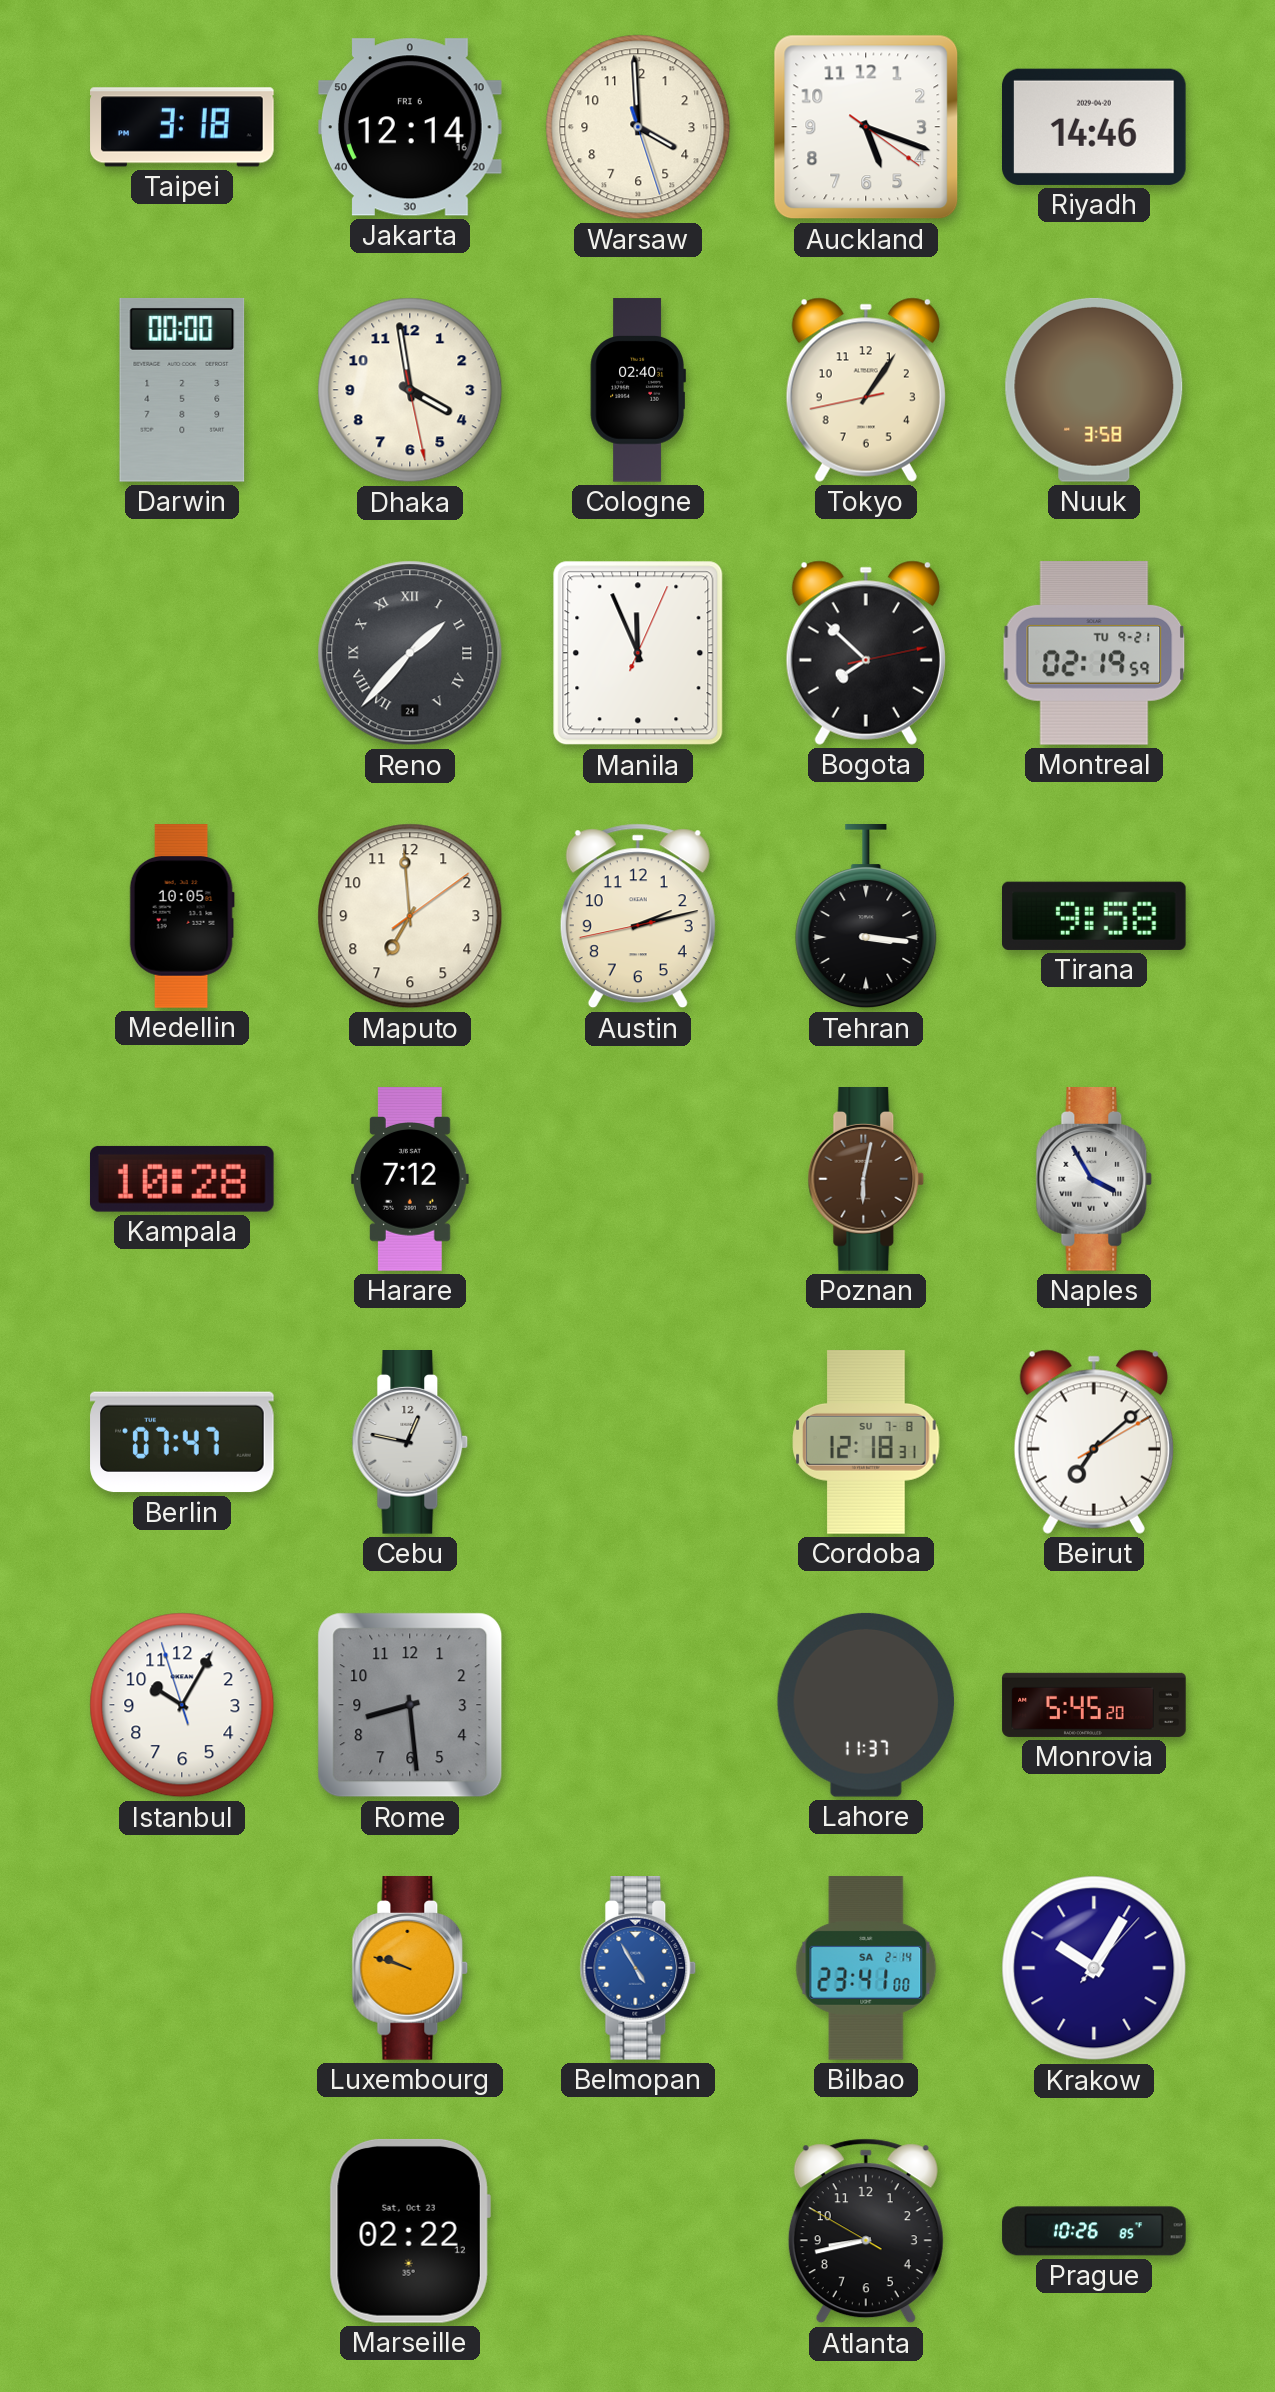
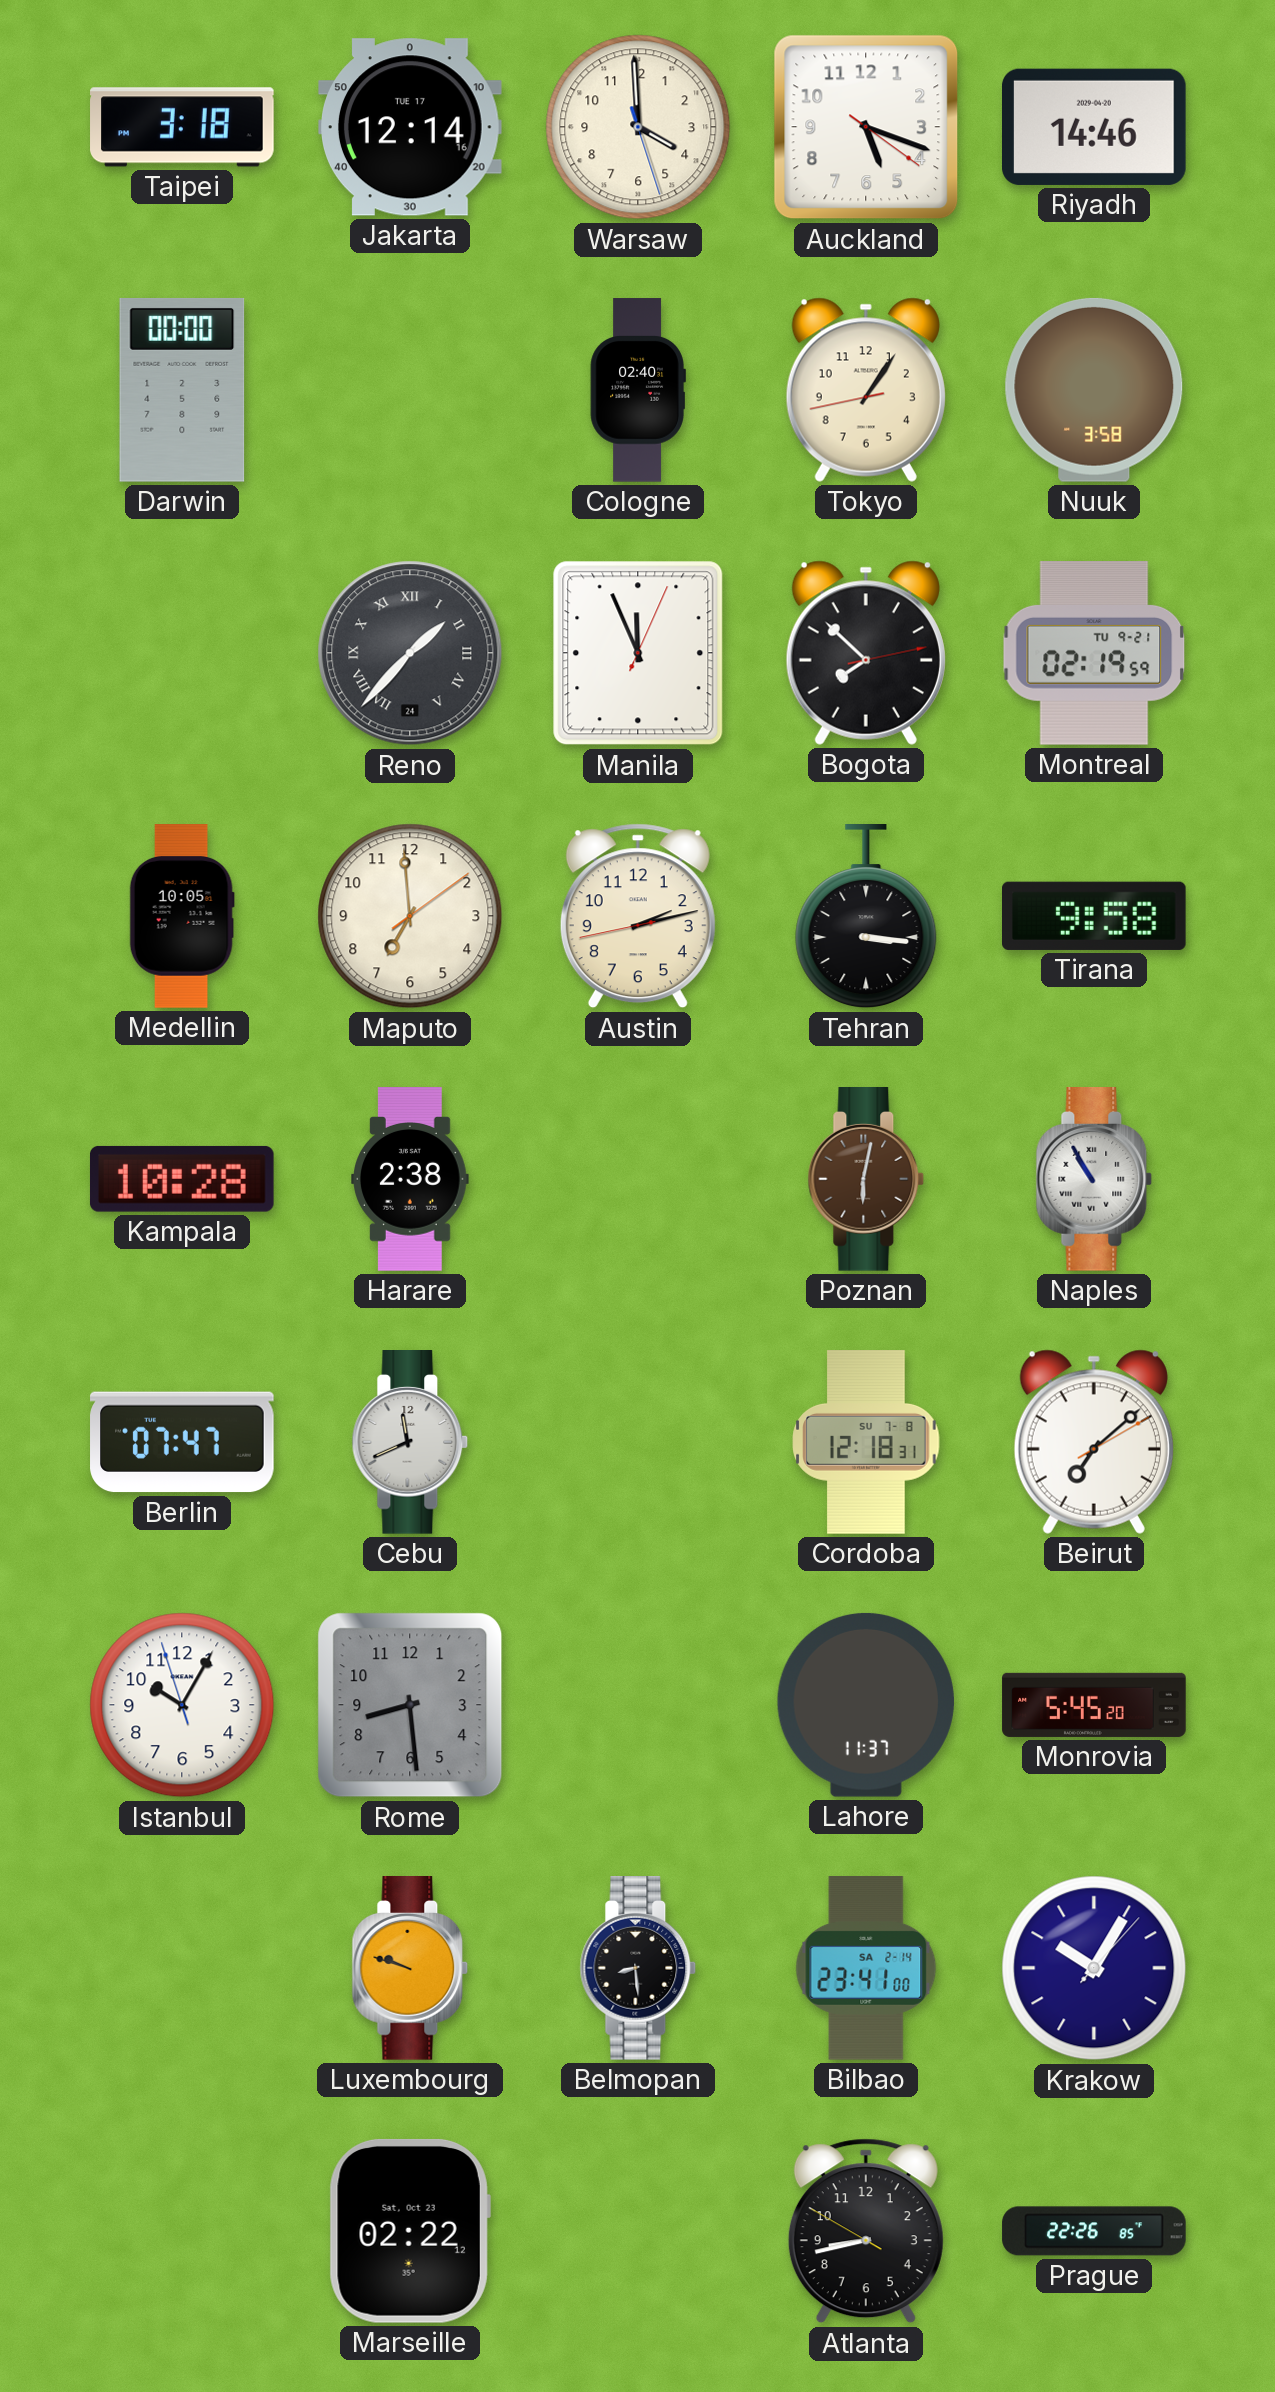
Jakarta date: FRI 6 -> TUE 17
Dhaka: 3:58 -> none
Harare: 7:12 -> 2:38
Naples: 3:55 -> 10:55
Cebu: 12:47 -> 11:41
Belmopan: 4:55 -> 8:29
Belmopan dial: blue -> black
Prague: 10:26 -> 22:26
